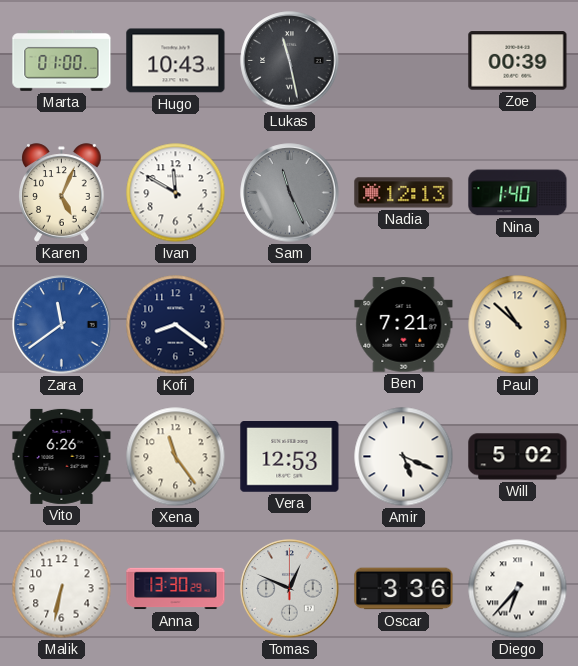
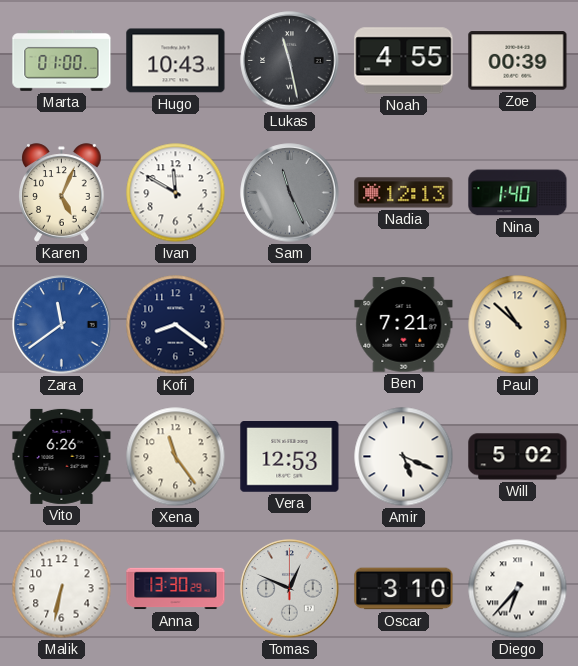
Noah: none -> 4:55
Oscar: 3:36 -> 3:10
